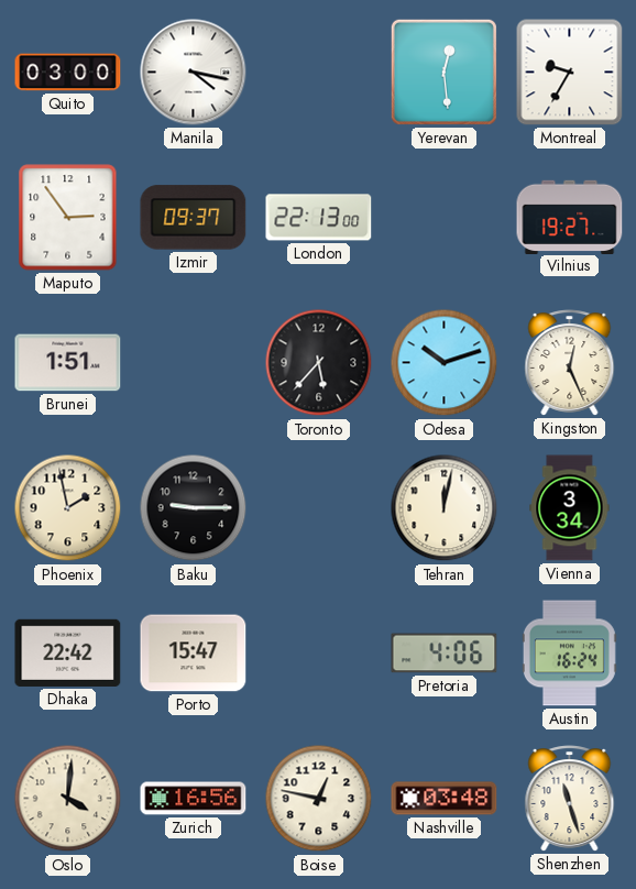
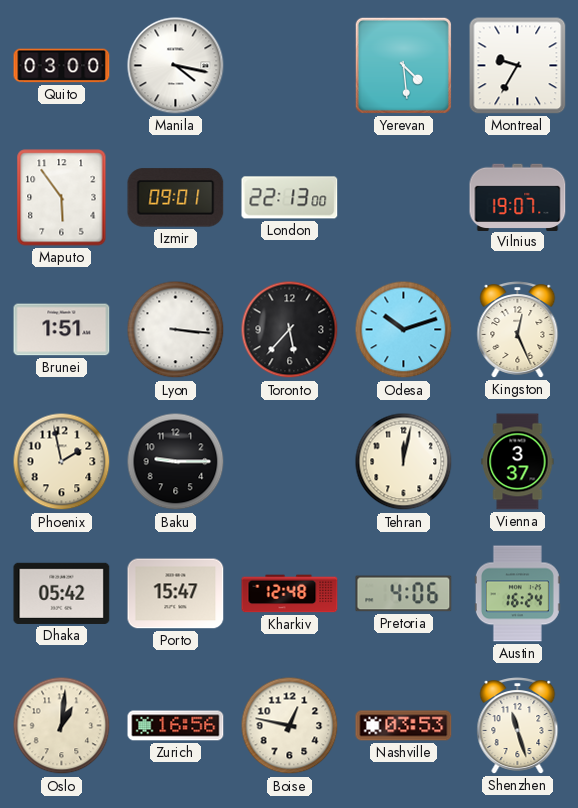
Yerevan: 12:29 -> 4:29
Maputo: 2:54 -> 5:54
Izmir: 09:37 -> 09:01
Vilnius: 19:27 -> 19:07
Lyon: none -> 3:16
Vienna: 3:34 -> 3:37
Dhaka: 22:42 -> 05:42
Kharkiv: none -> 12:48
Oslo: 4:01 -> 1:01
Nashville: 03:48 -> 03:53
